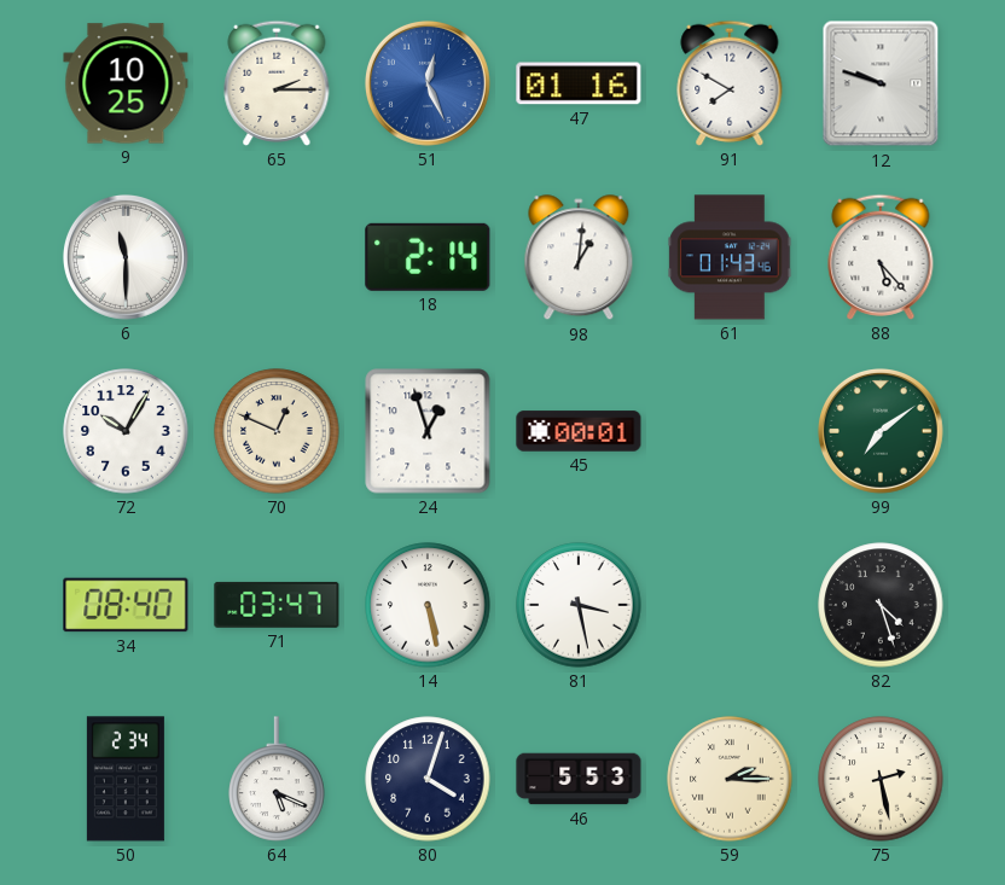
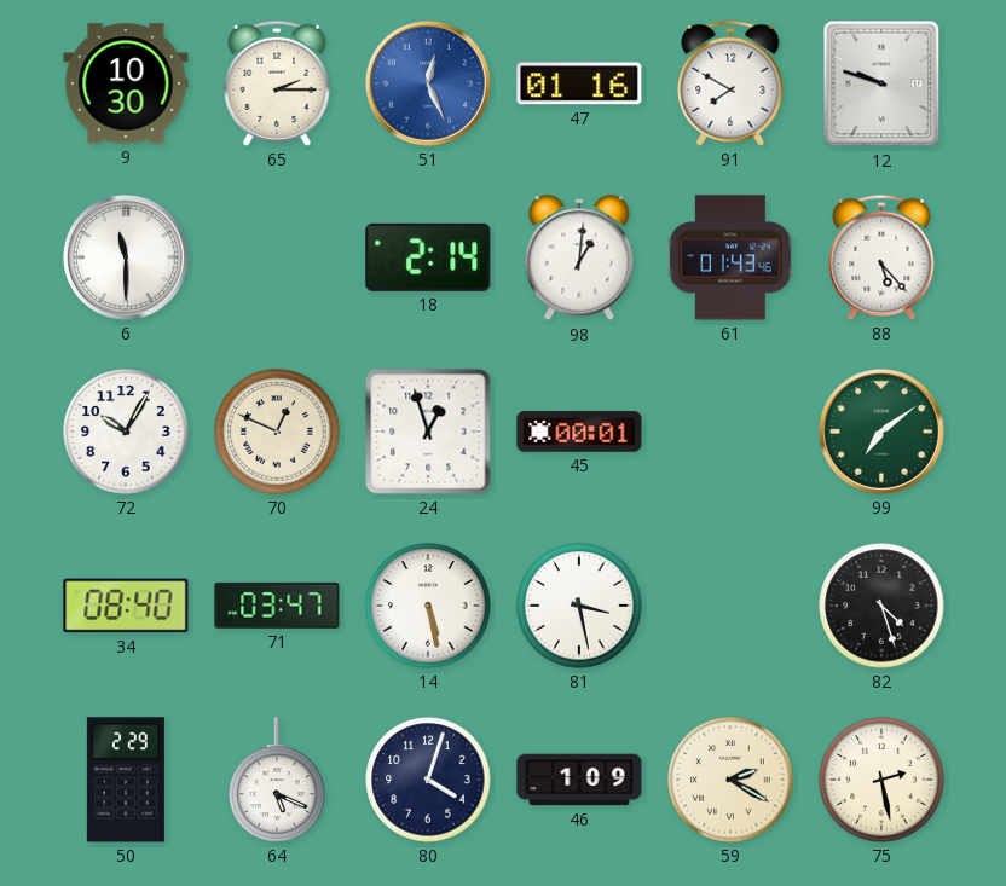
9: 10:25 -> 10:30
50: 2:34 -> 2:29
46: 5:53 -> 1:09
59: 2:15 -> 2:20
